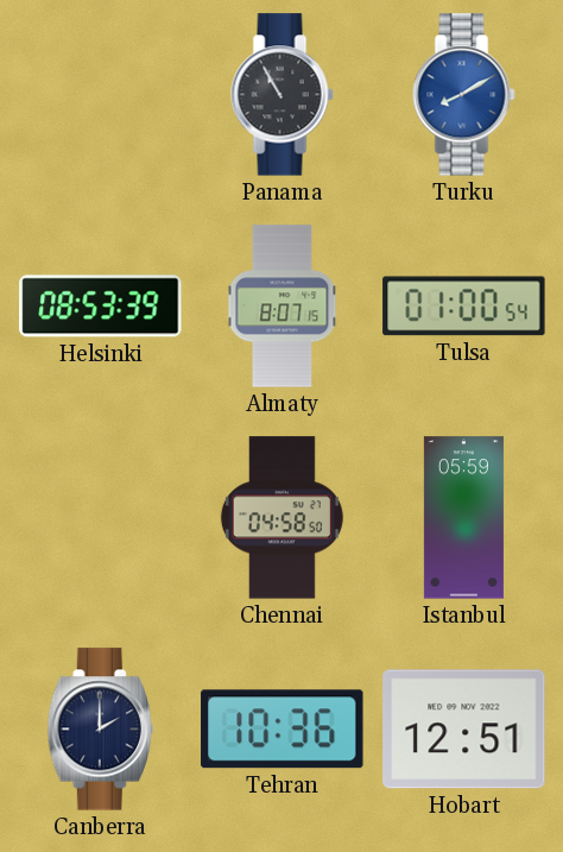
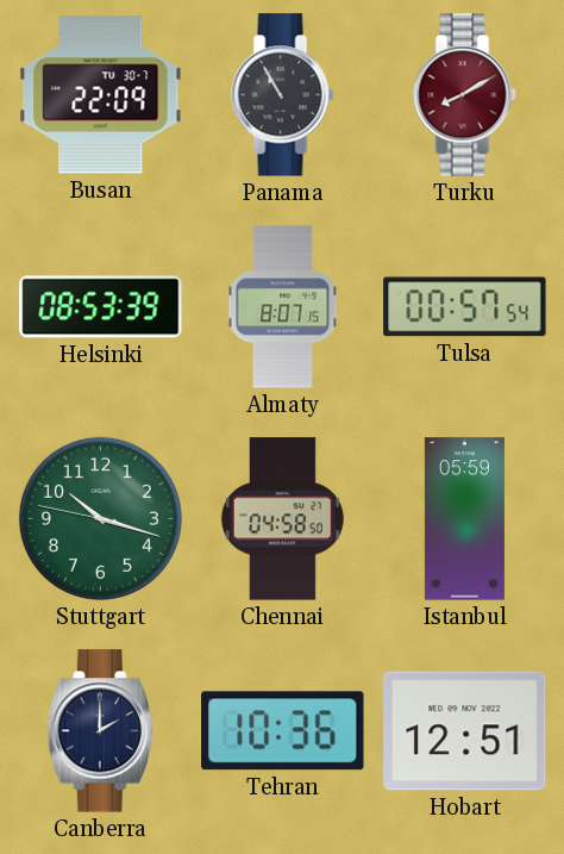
Busan: none -> 22:09
Turku dial: blue -> burgundy
Tulsa: 01:00 -> 00:57
Stuttgart: none -> 10:17
